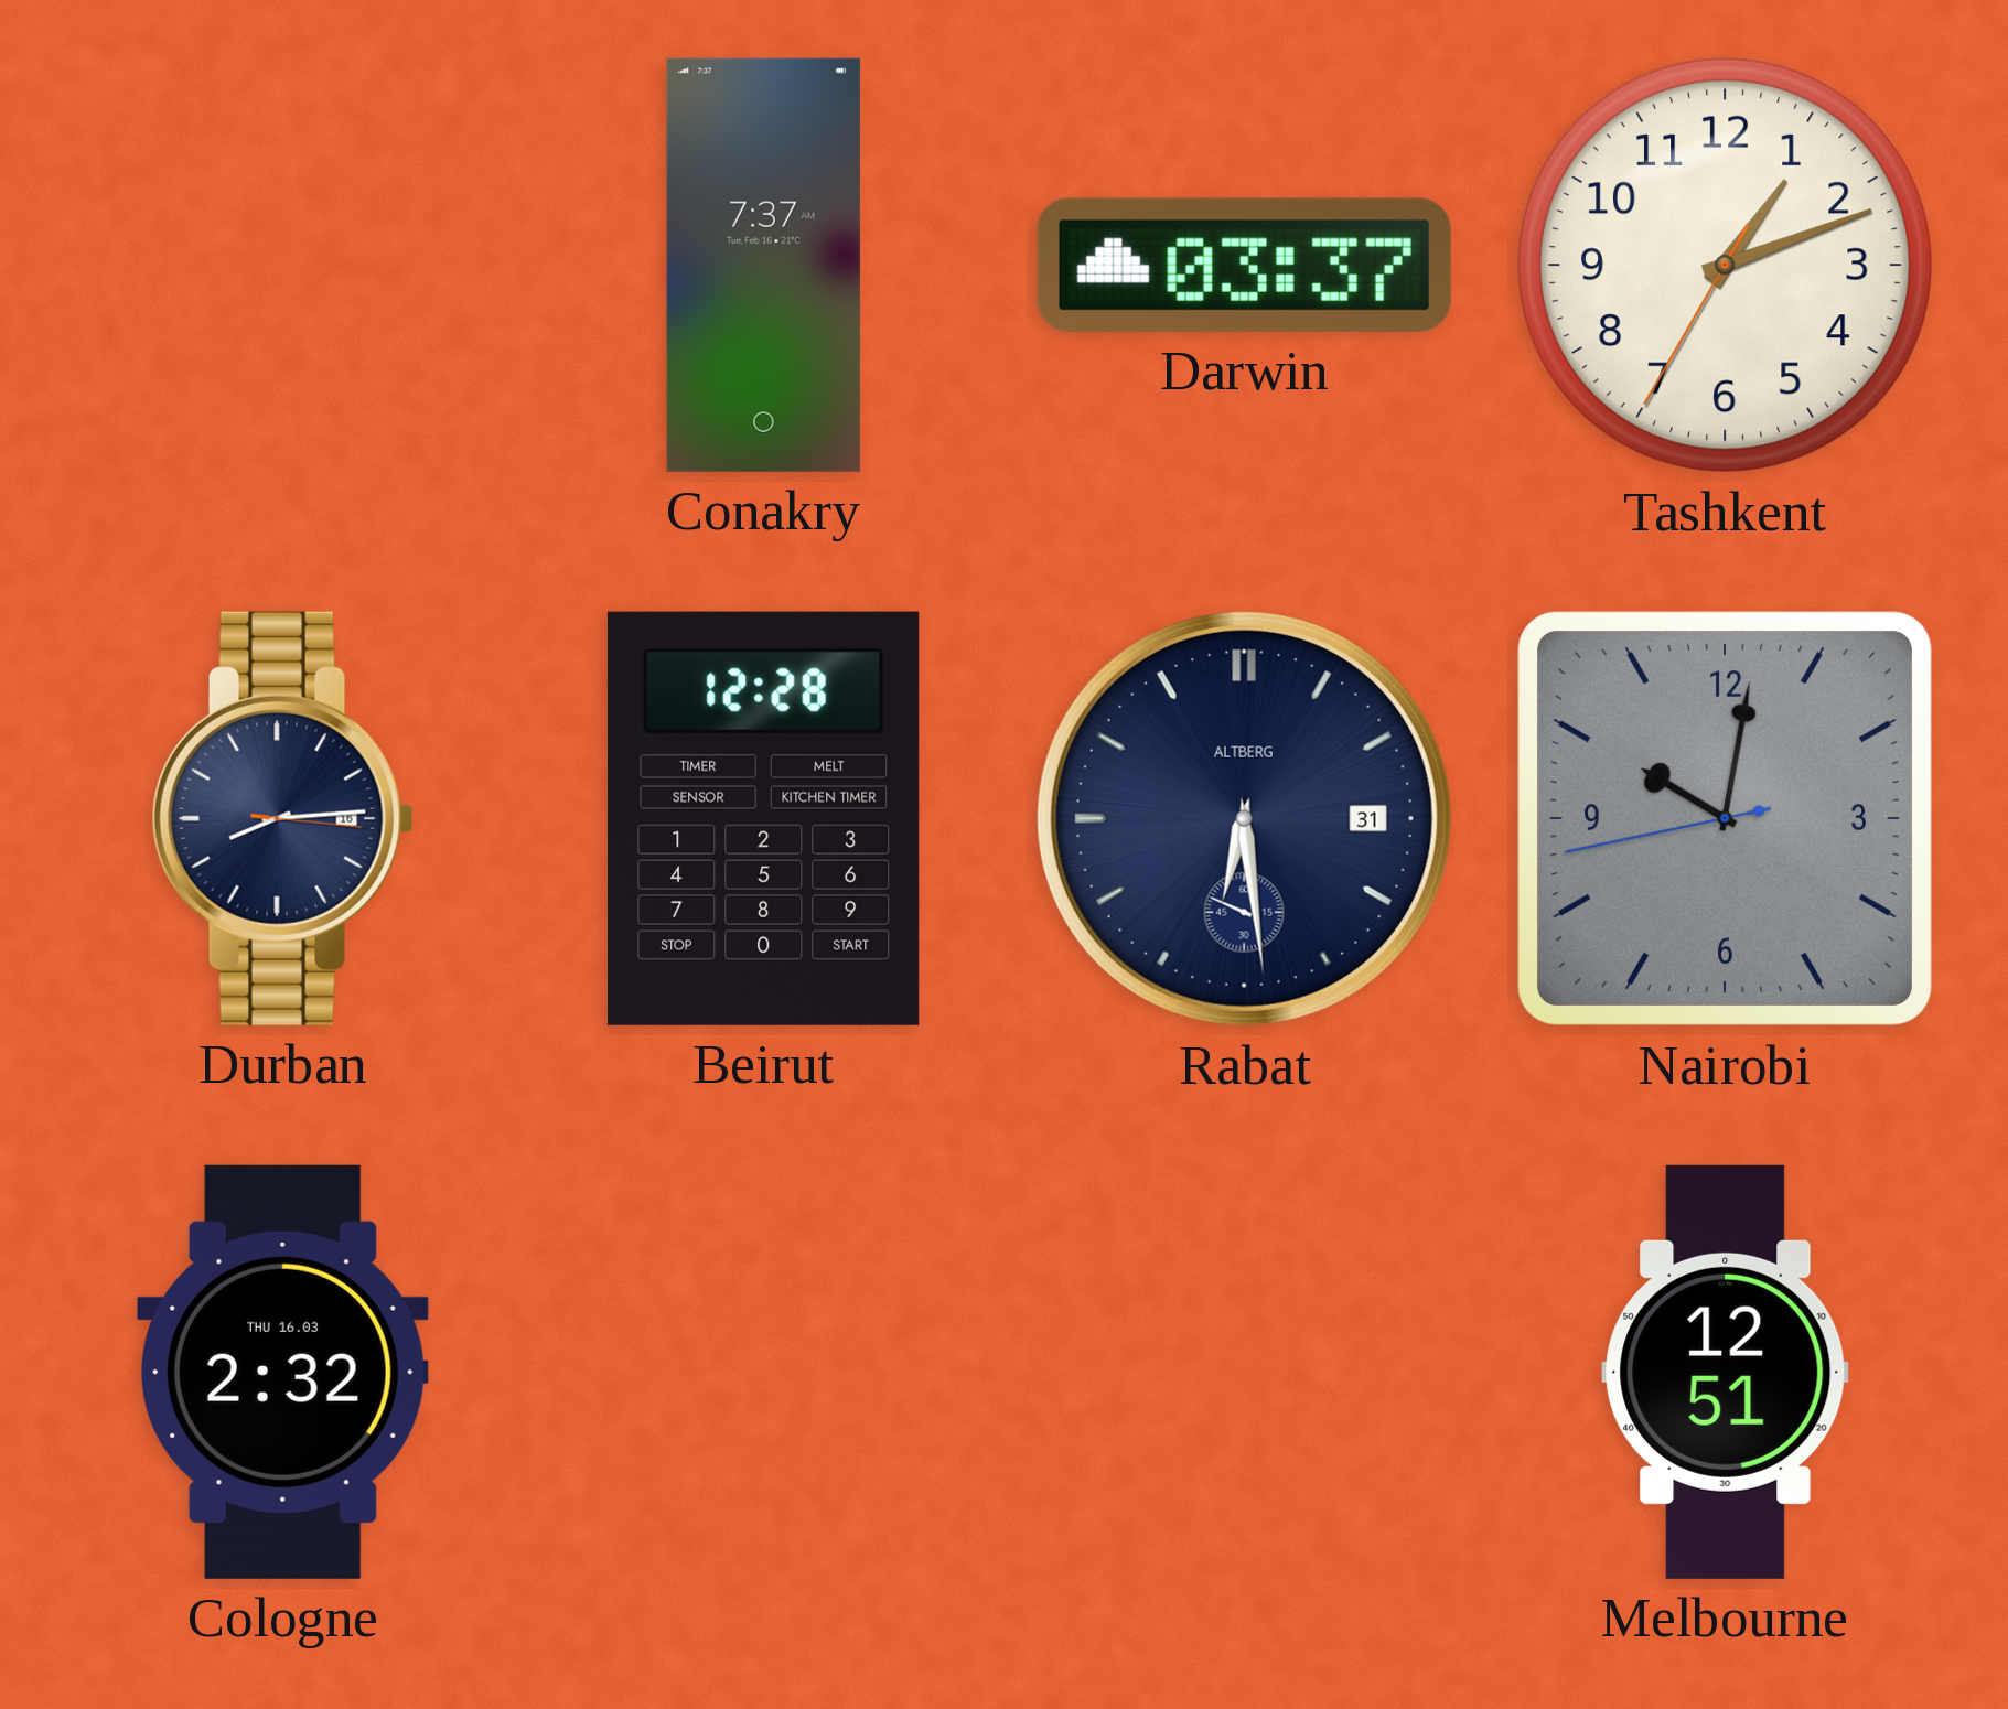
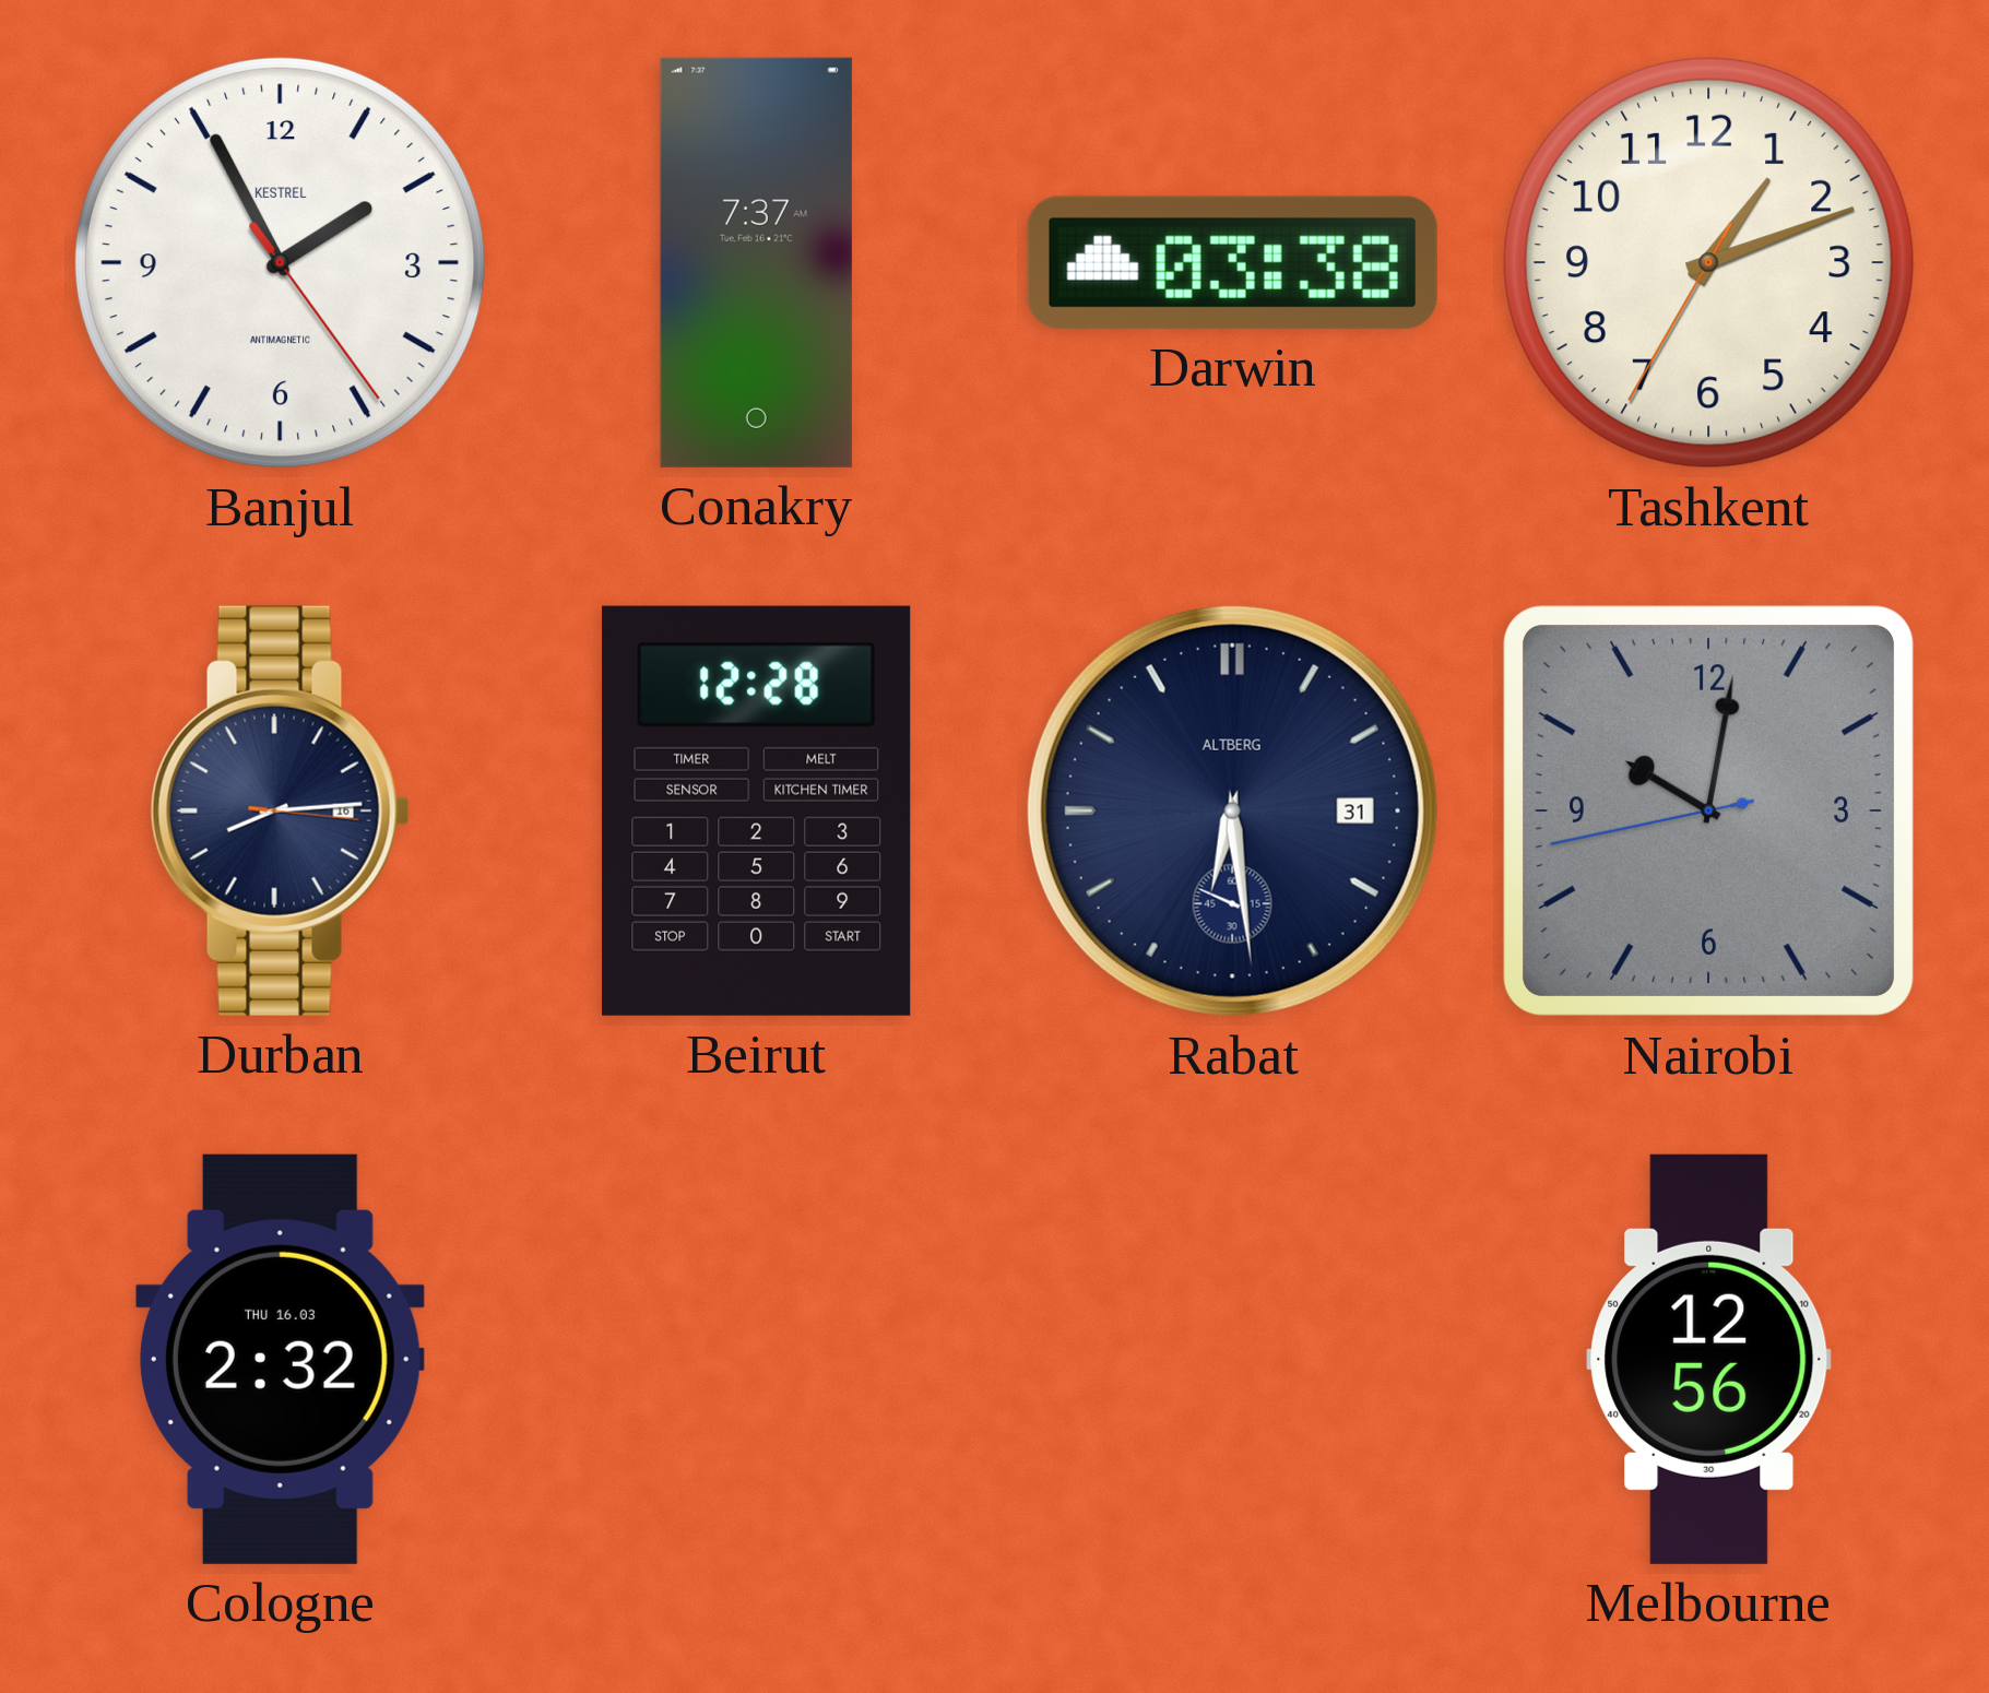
Banjul: none -> 1:55
Darwin: 03:37 -> 03:38
Melbourne: 12:51 -> 12:56
